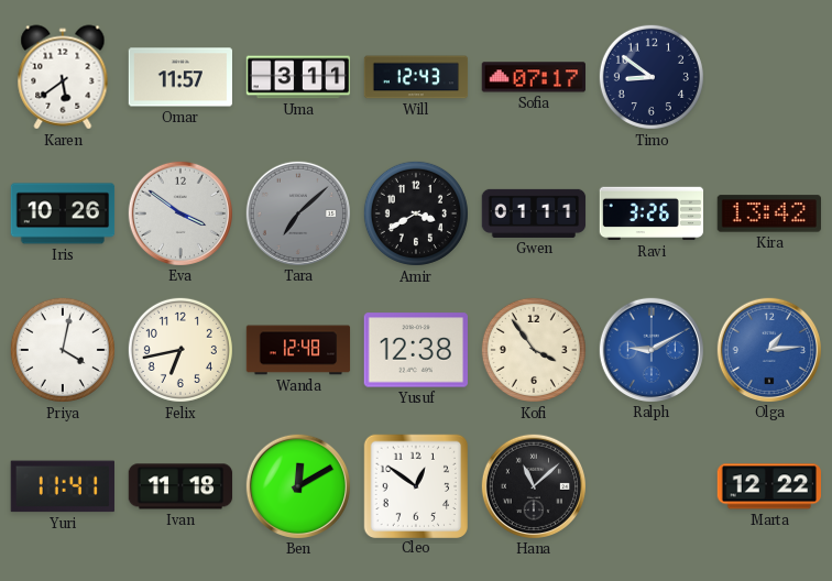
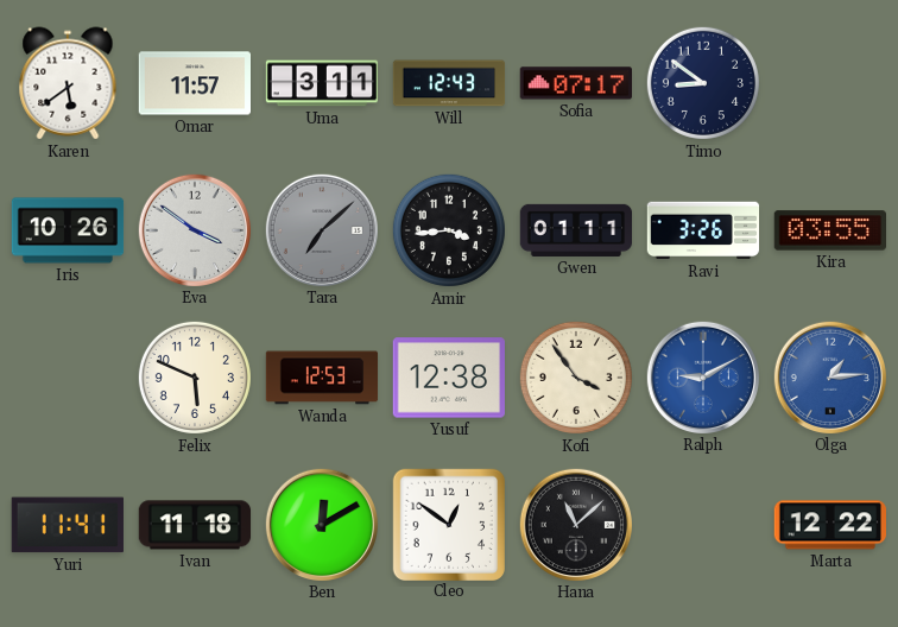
Amir: 3:40 -> 3:44
Kira: 13:42 -> 03:55
Priya: 4:02 -> none
Felix: 6:43 -> 5:49
Wanda: 12:48 -> 12:53
